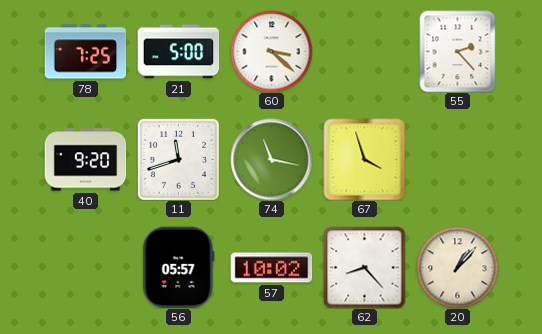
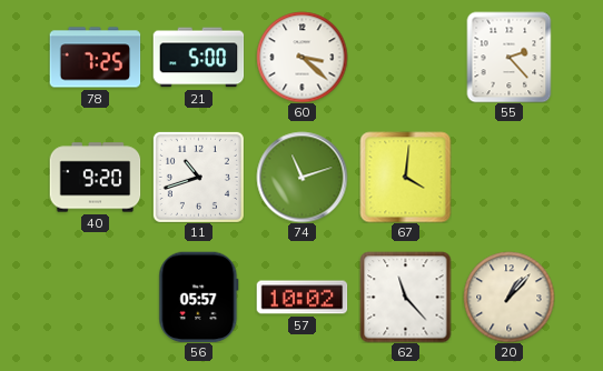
11: 11:42 -> 10:42
74: 11:17 -> 11:12
67: 3:57 -> 4:01
62: 8:23 -> 11:23
